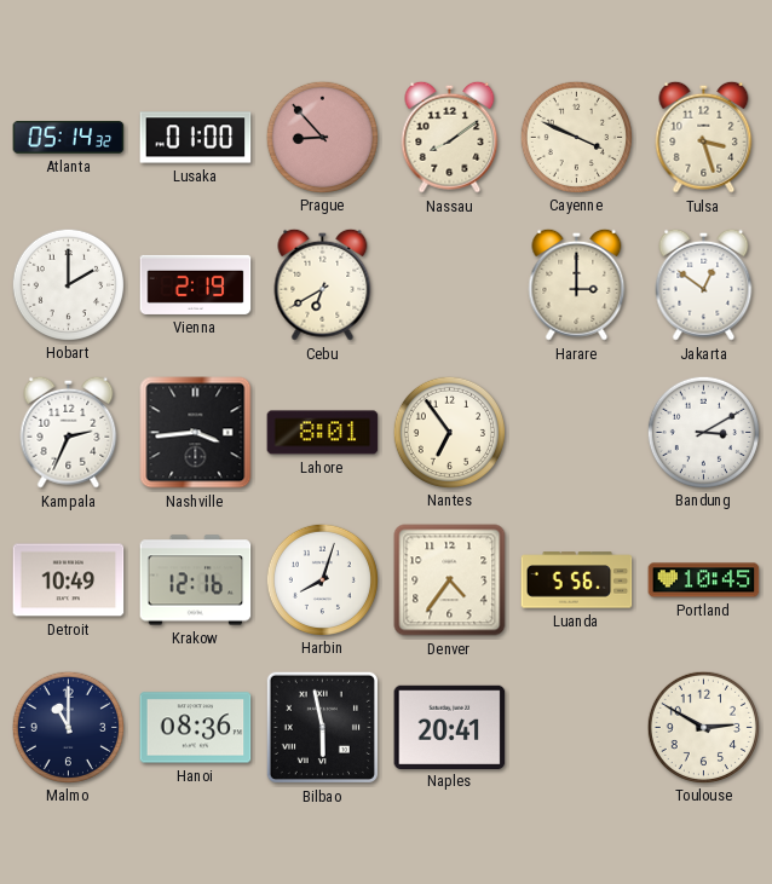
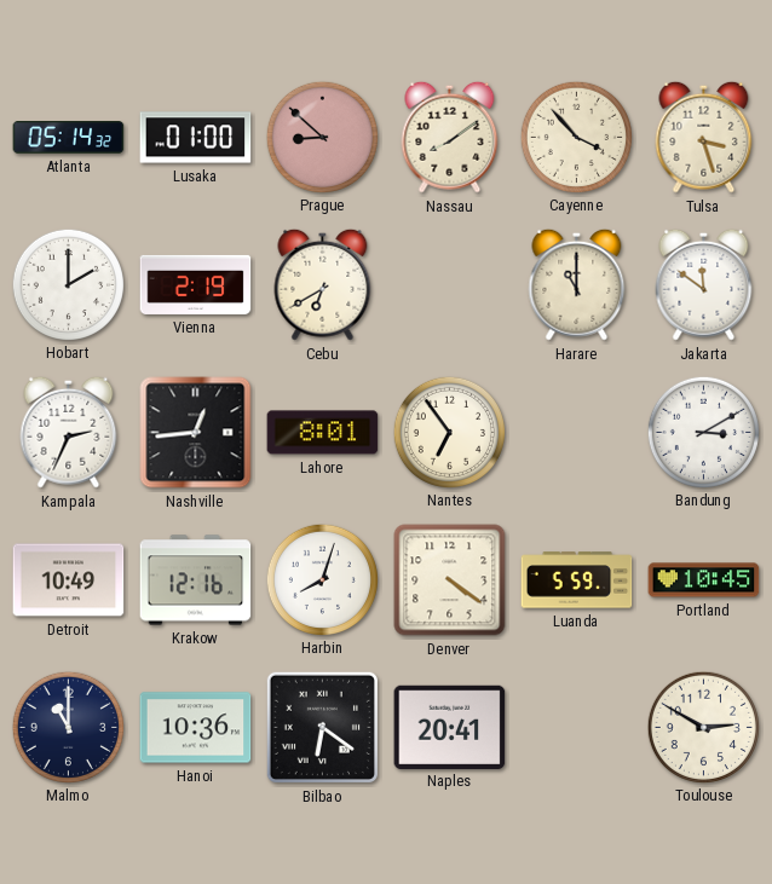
Prague: 8:53 -> 8:52
Cayenne: 3:49 -> 3:53
Harare: 3:00 -> 11:00
Jakarta: 12:51 -> 11:51
Nashville: 3:44 -> 12:44
Denver: 4:36 -> 4:21
Luanda: 5:56 -> 5:59
Hanoi: 08:36 -> 10:36
Bilbao: 5:58 -> 6:21
